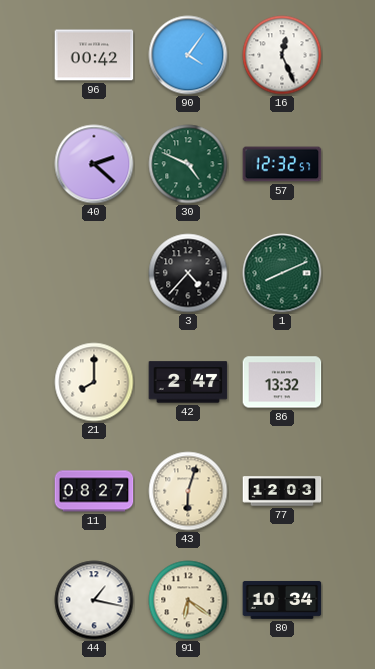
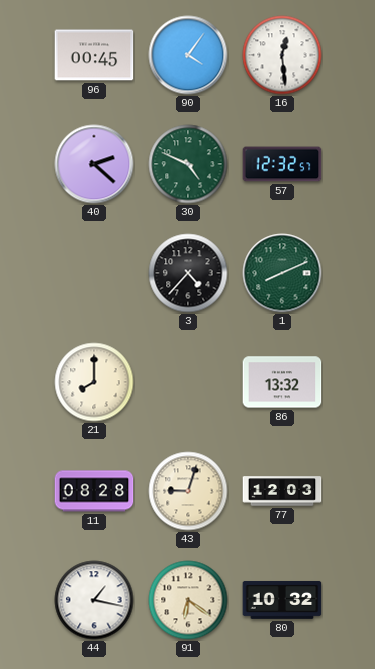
96: 00:42 -> 00:45
16: 12:26 -> 12:29
42: 2:47 -> none
11: 08:27 -> 08:28
43: 6:03 -> 9:03
80: 10:34 -> 10:32
